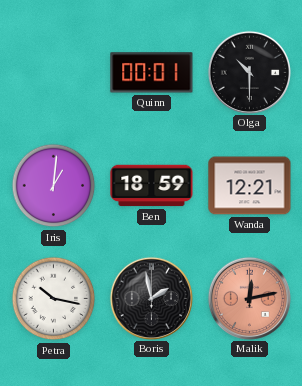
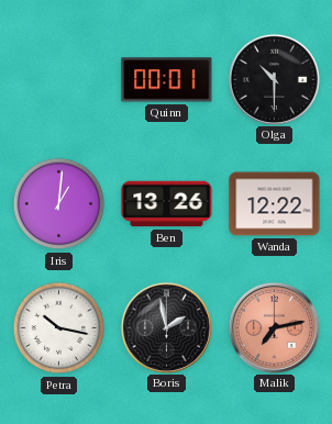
Ben: 18:59 -> 13:26
Wanda: 12:21 -> 12:22
Malik: 12:13 -> 7:13
